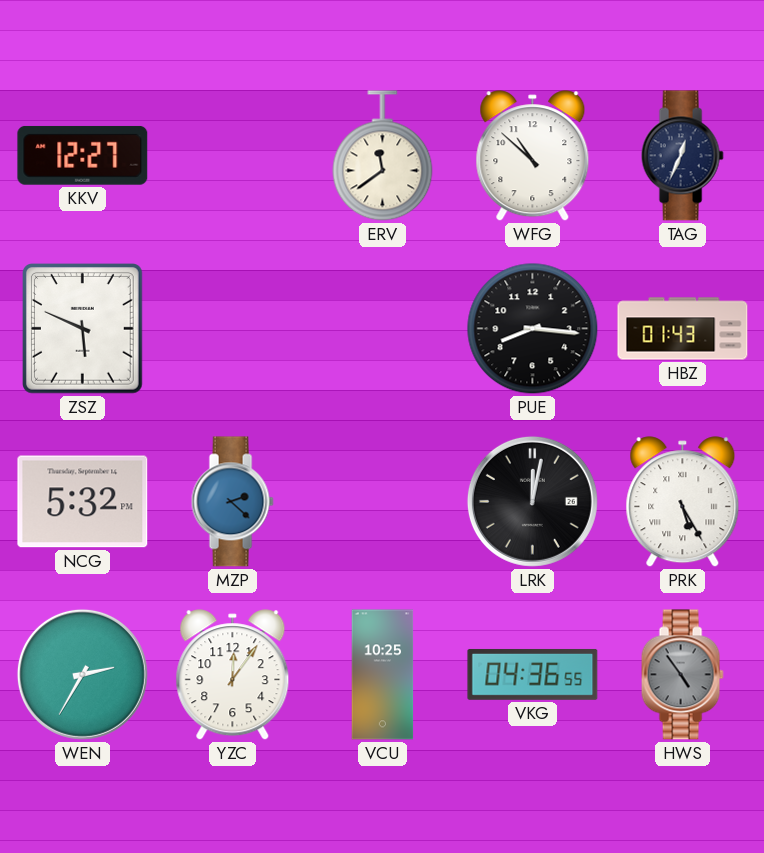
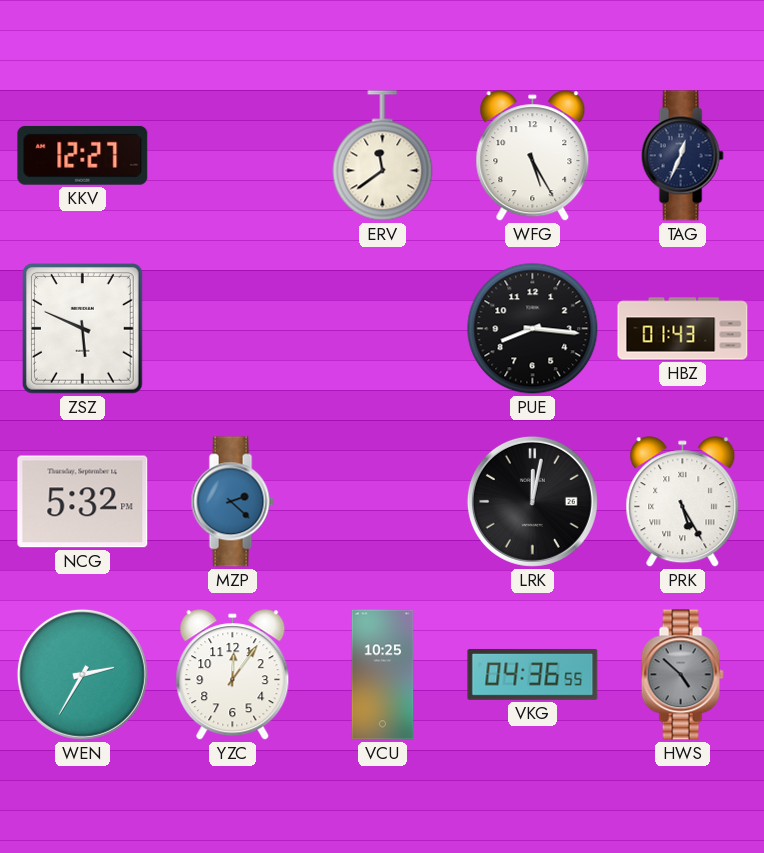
WFG: 10:52 -> 5:25
HWS: 4:54 -> 4:52
